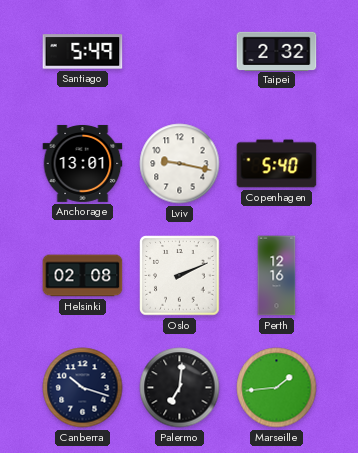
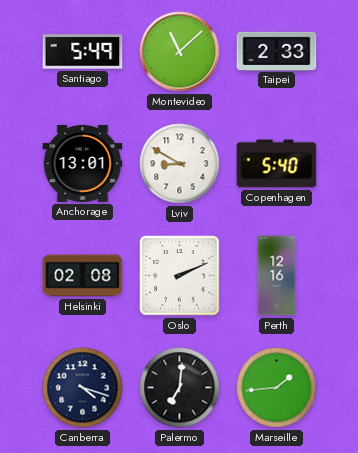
Montevideo: none -> 11:08
Taipei: 2:32 -> 2:33
Lviv: 9:17 -> 8:50
Canberra: 10:18 -> 4:18
